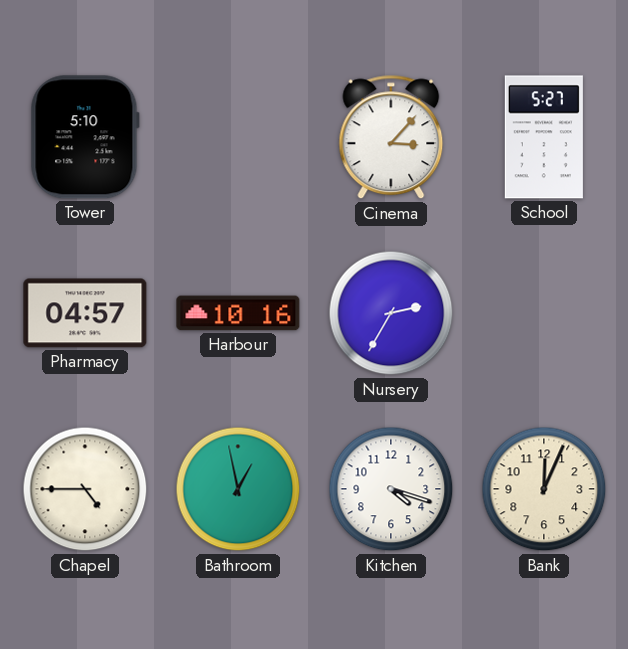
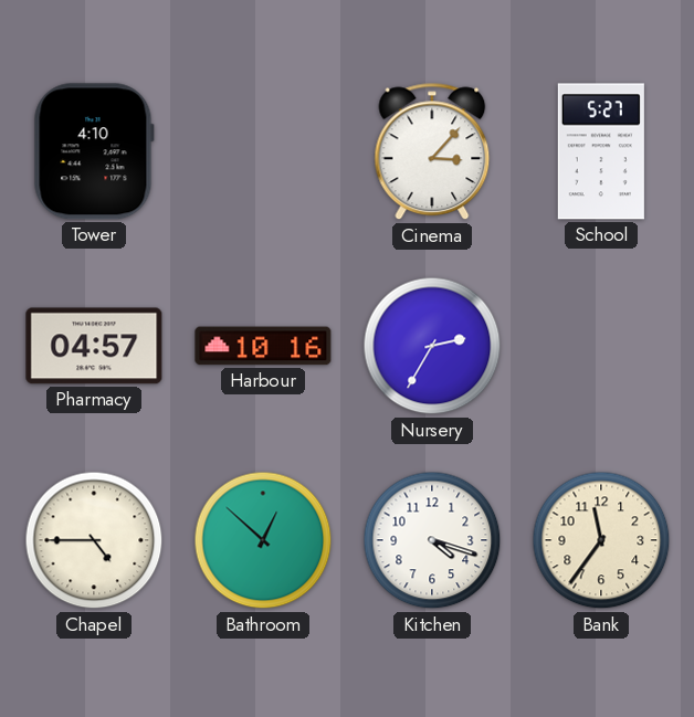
Tower: 5:10 -> 4:10
Bathroom: 12:58 -> 12:52
Bank: 12:04 -> 11:36
